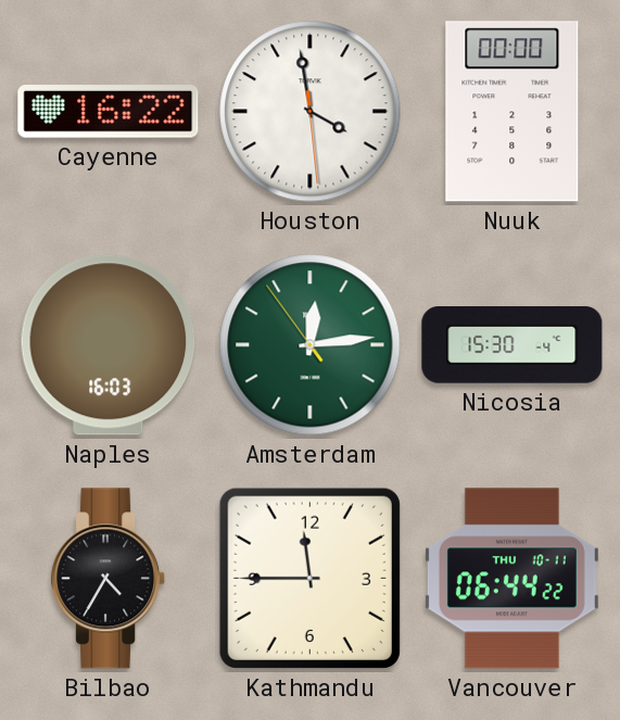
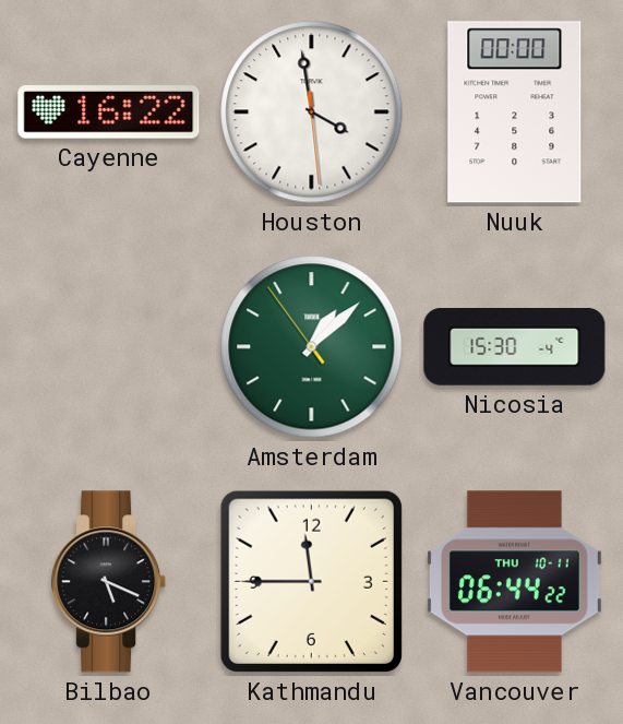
Naples: 16:03 -> none
Amsterdam: 12:13 -> 1:07
Bilbao: 4:35 -> 5:19
